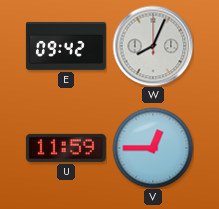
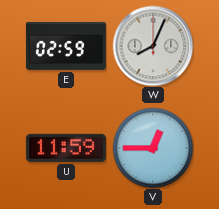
E: 09:42 -> 02:59
